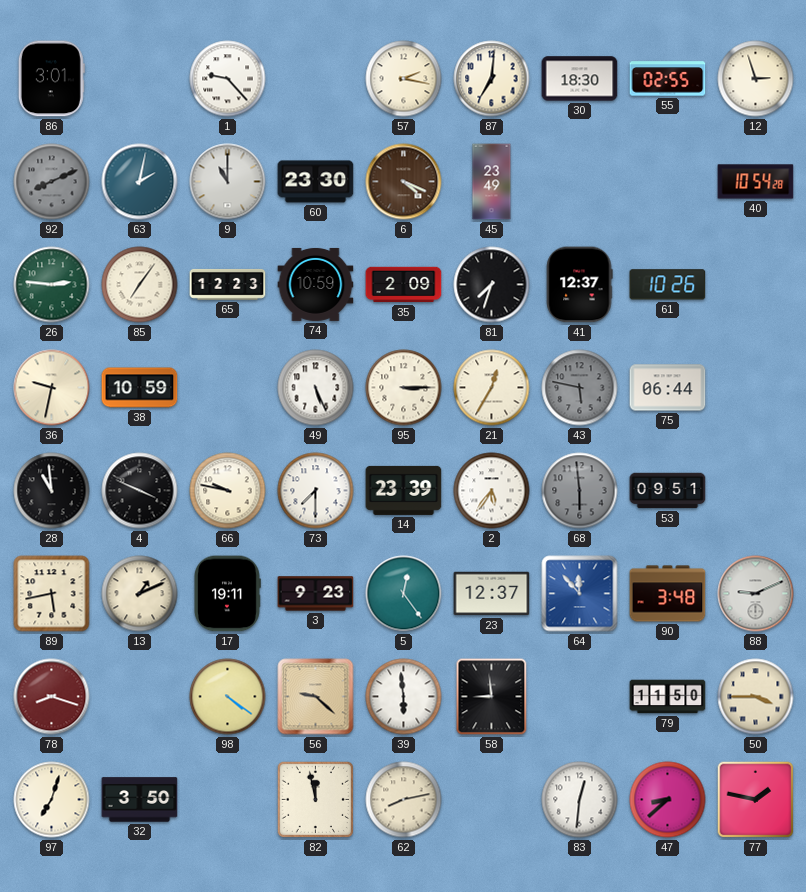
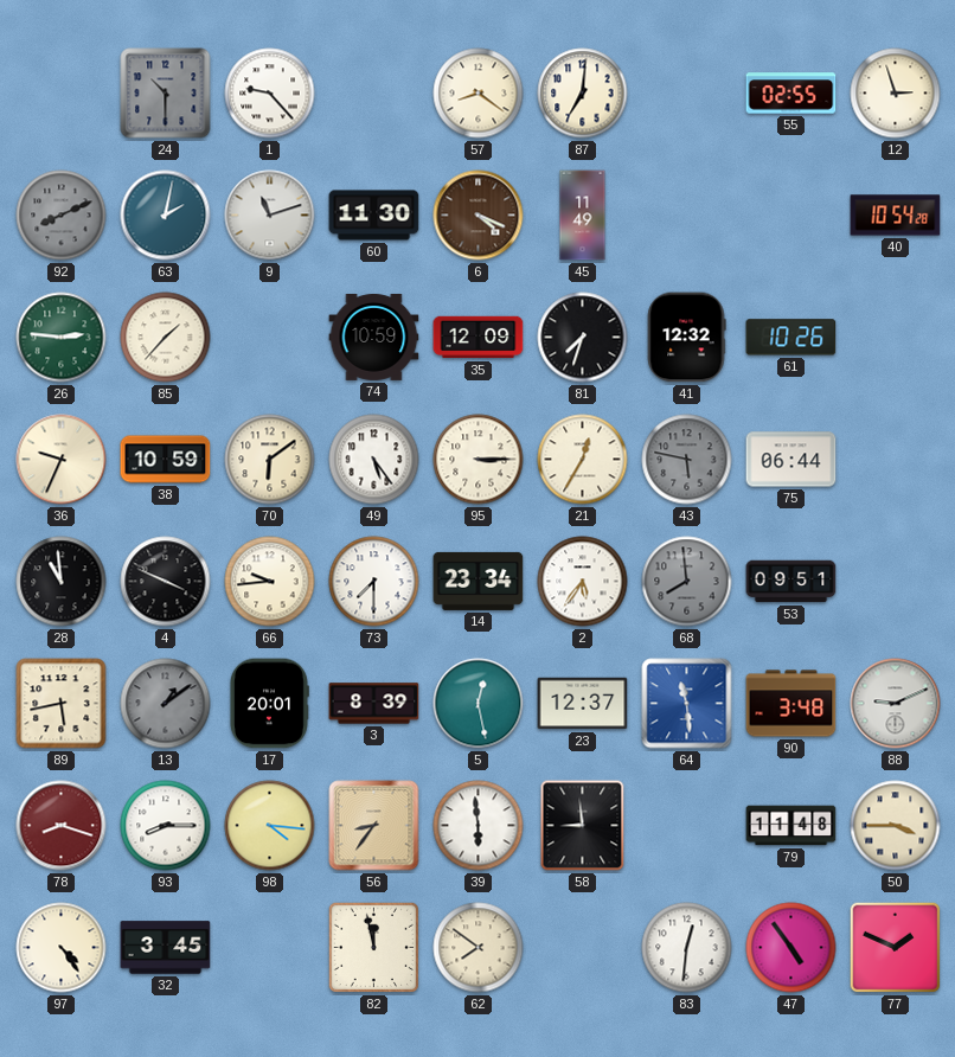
86: 3:01 -> none
24: none -> 10:30
57: 2:17 -> 8:21
30: 18:30 -> none
9: 11:00 -> 11:12
60: 23:30 -> 11:30
45: 23:49 -> 11:49
85: 7:06 -> 1:37
65: 12:23 -> none
35: 2:09 -> 12:09
41: 12:37 -> 12:32
36: 9:32 -> 9:34
70: none -> 6:09
49: 5:26 -> 5:24
66: 9:47 -> 9:44
14: 23:39 -> 23:34
68: 5:59 -> 7:59
13: 1:11 -> 1:09
13 dial: cream -> grey
17: 19:11 -> 20:01
3: 9:23 -> 8:39
5: 12:24 -> 12:28
64: 11:53 -> 11:29
93: none -> 8:15
98: 4:21 -> 4:16
56: 9:22 -> 8:36
79: 11:50 -> 11:48
97: 7:03 -> 4:24
32: 3:50 -> 3:45
62: 8:13 -> 7:51
47: 8:38 -> 4:54
77: 1:47 -> 1:49
